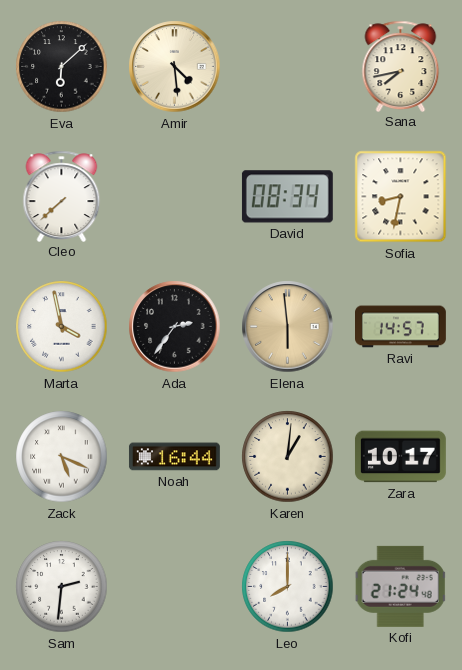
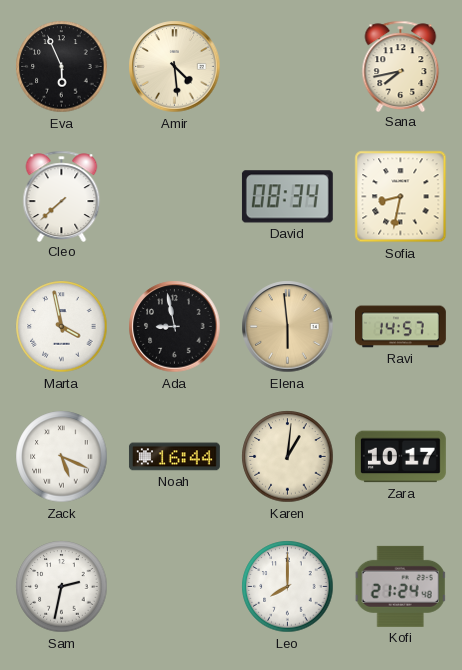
Eva: 6:08 -> 5:56
Ada: 2:36 -> 8:58
Sam: 2:31 -> 2:32
